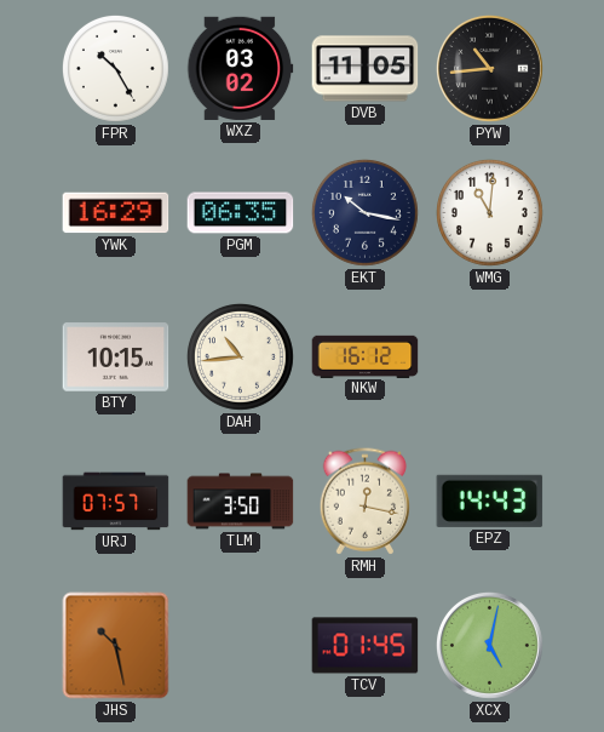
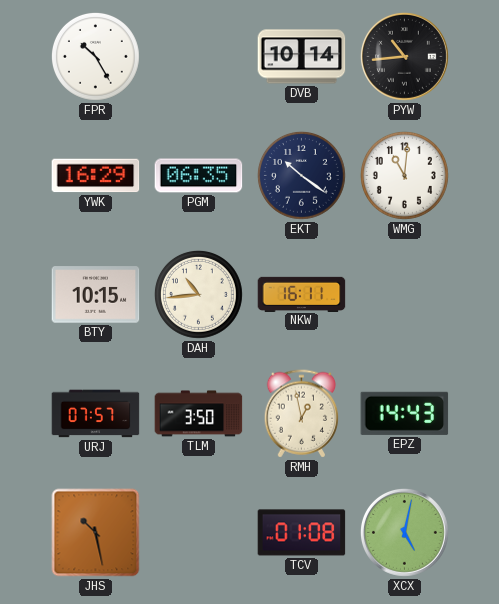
WXZ: 03:02 -> none
DVB: 11:05 -> 10:14
EKT: 10:17 -> 10:21
NKW: 16:12 -> 16:11
RMH: 12:17 -> 12:58
TCV: 01:45 -> 01:08
